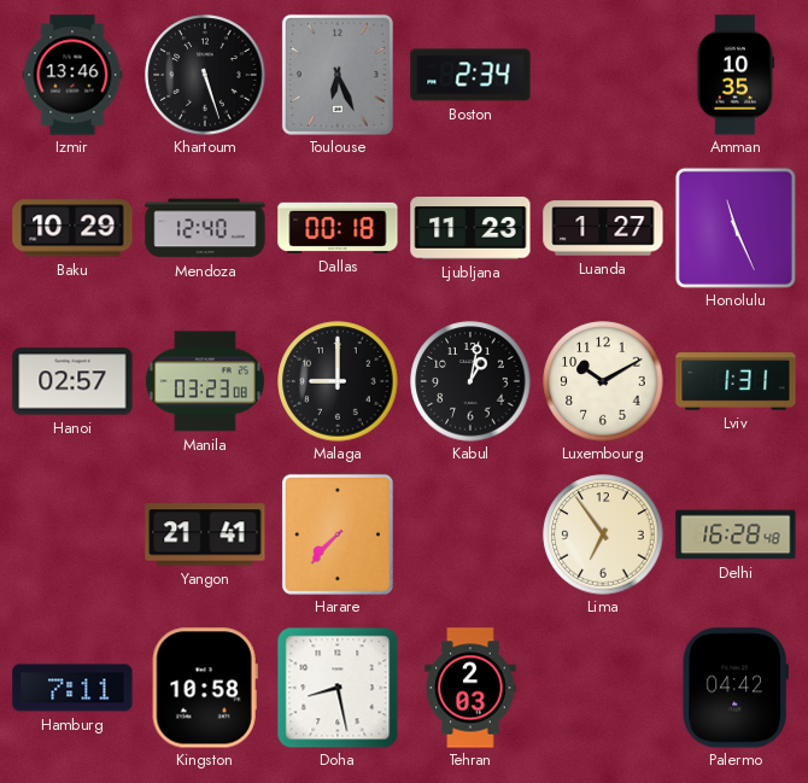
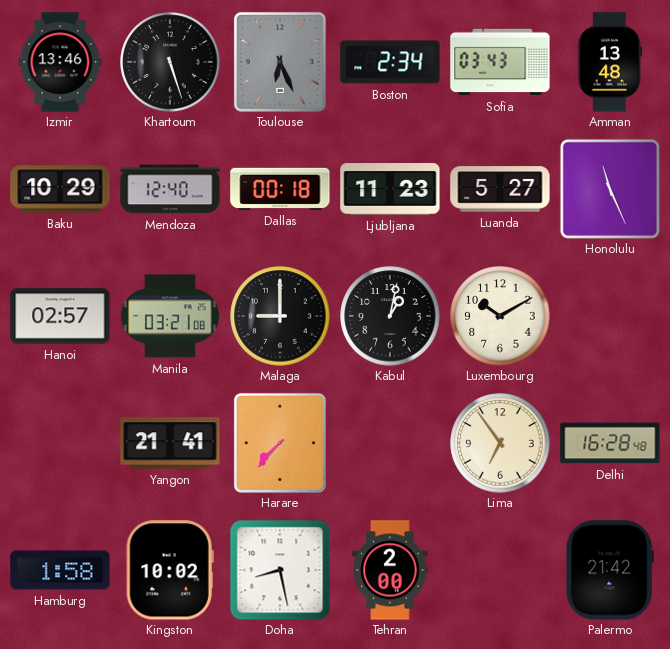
Sofia: none -> 03:43
Amman: 10:35 -> 13:48
Luanda: 1:27 -> 5:27
Manila: 03:23 -> 03:21
Lviv: 1:31 -> none
Hamburg: 7:11 -> 1:58
Kingston: 10:58 -> 10:02
Tehran: 2:03 -> 2:00
Palermo: 04:42 -> 21:42
